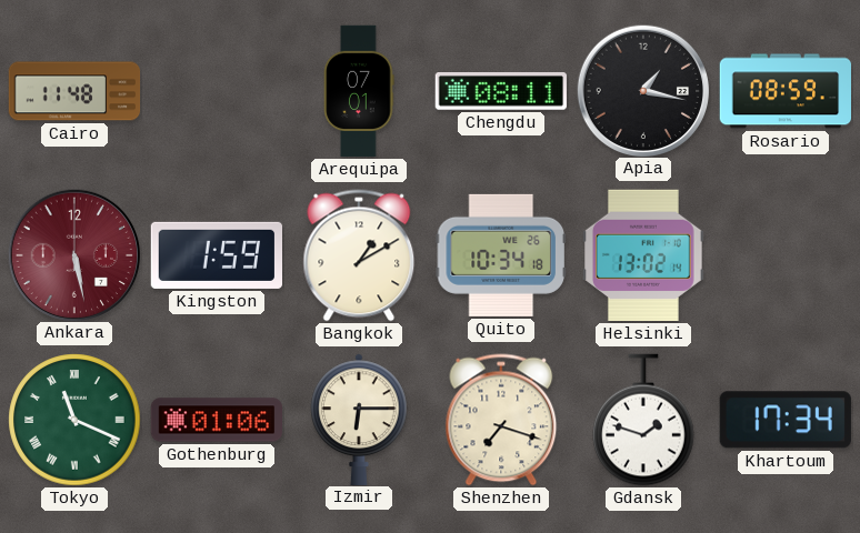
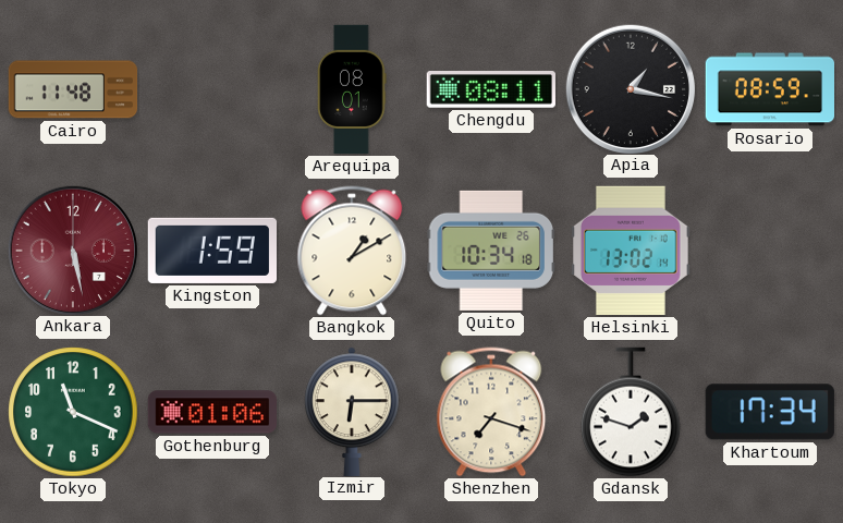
Arequipa: 07:01 -> 08:01
Tokyo numerals: Roman -> Arabic
